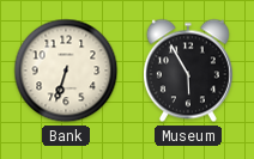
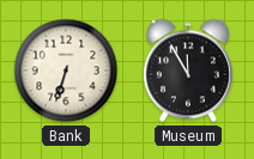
Museum: 5:55 -> 11:55
